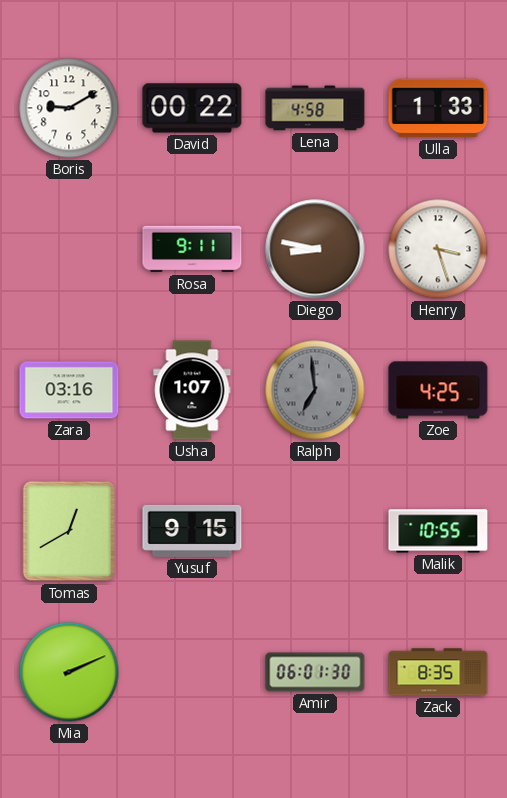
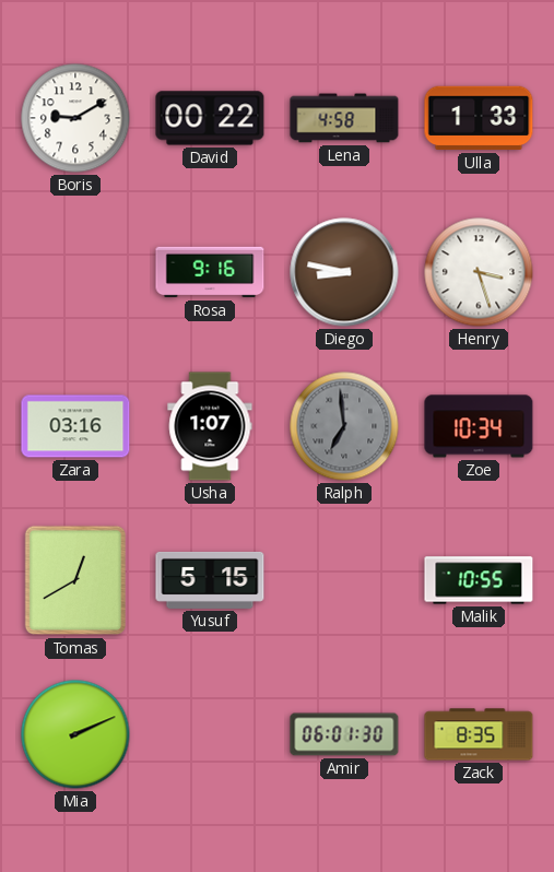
Rosa: 9:11 -> 9:16
Zoe: 4:25 -> 10:34
Yusuf: 9:15 -> 5:15
